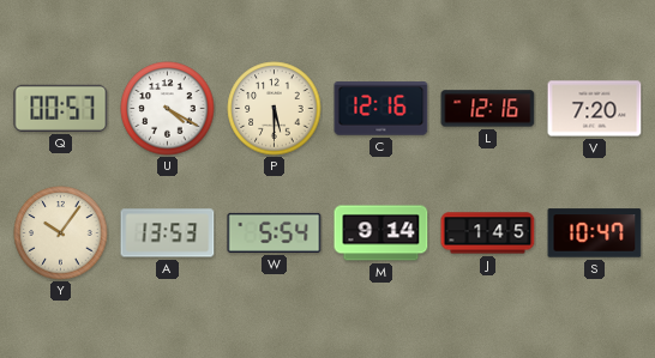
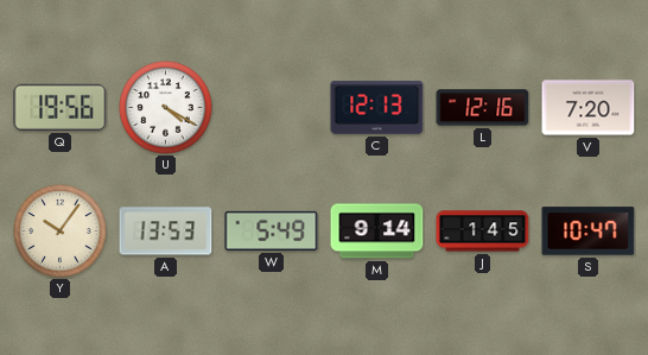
Q: 00:57 -> 19:56
P: 5:30 -> none
C: 12:16 -> 12:13
W: 5:54 -> 5:49
